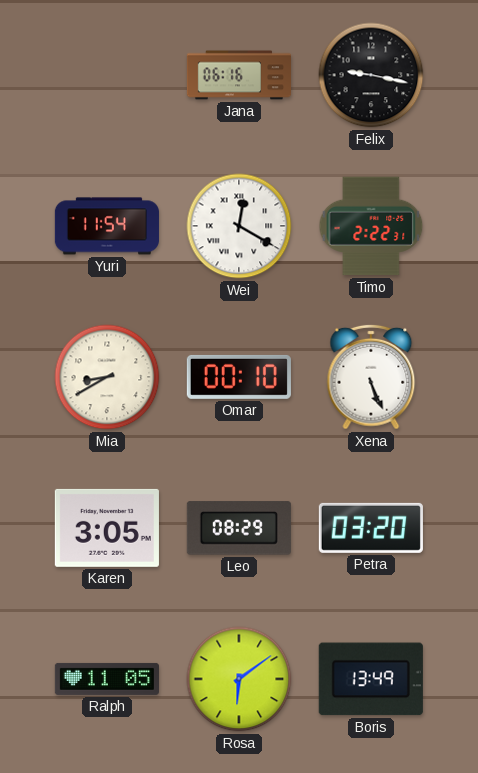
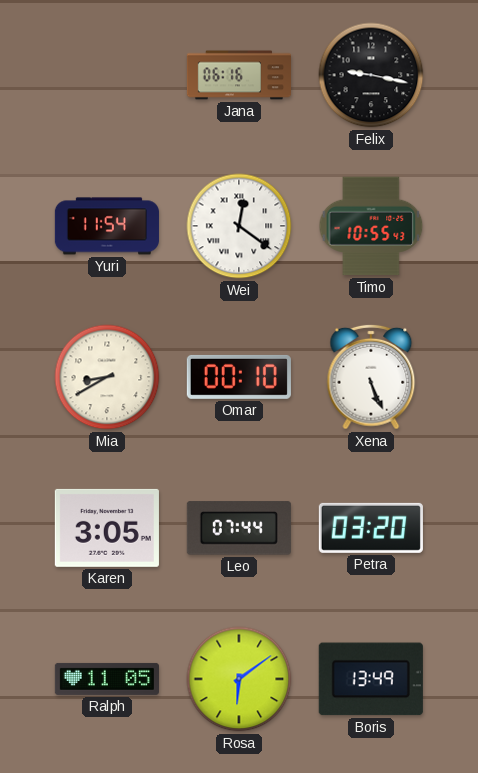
Wei: 12:20 -> 12:21
Timo: 2:22 -> 10:55
Leo: 08:29 -> 07:44
